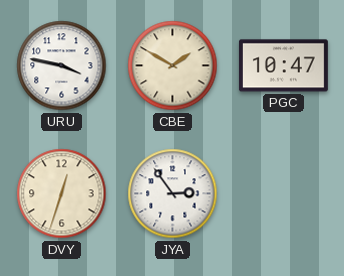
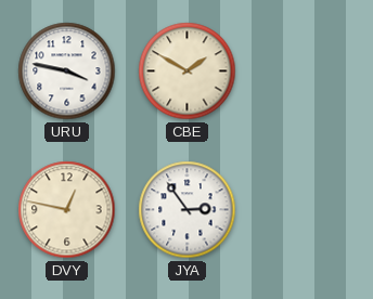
PGC: 10:47 -> none
DVY: 12:33 -> 12:47
